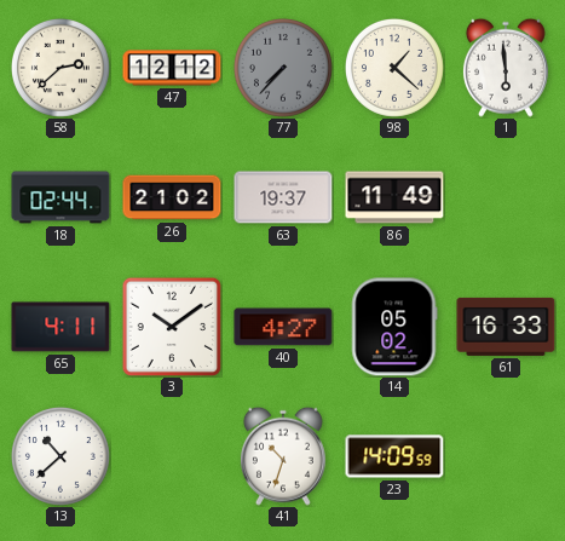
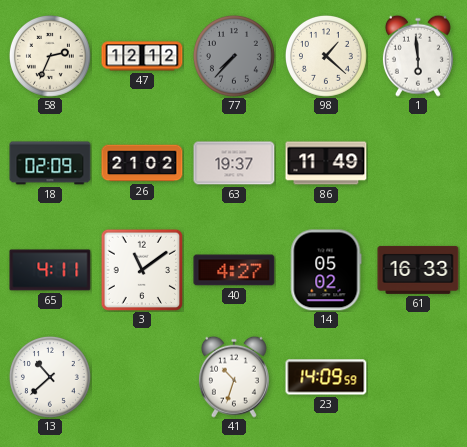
58: 2:38 -> 2:34
18: 02:44 -> 02:09
3: 10:09 -> 11:09
